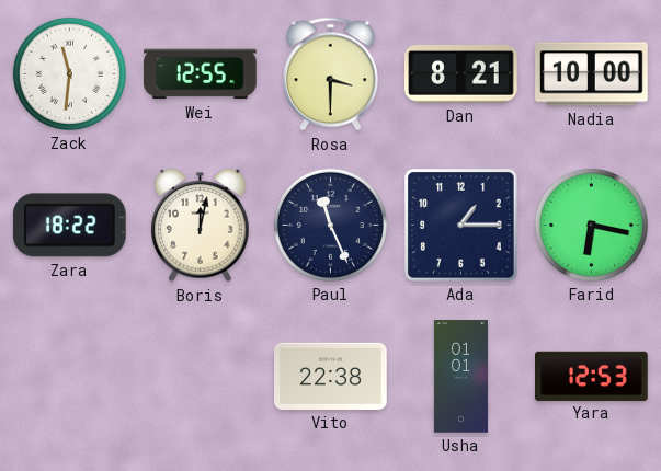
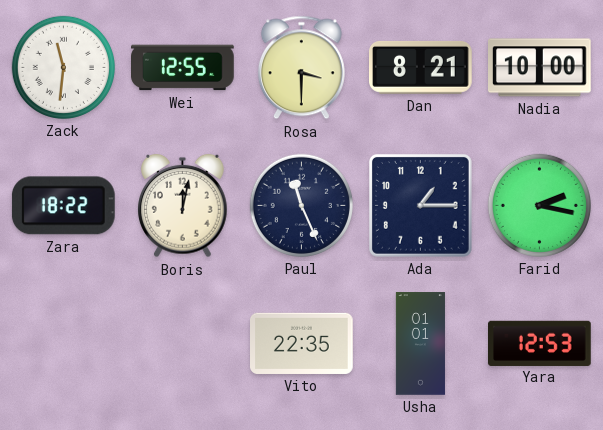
Farid: 6:17 -> 2:17
Vito: 22:38 -> 22:35
